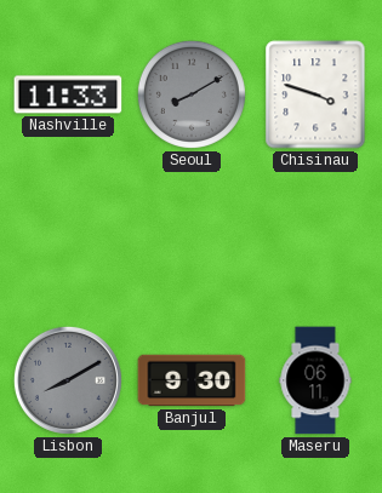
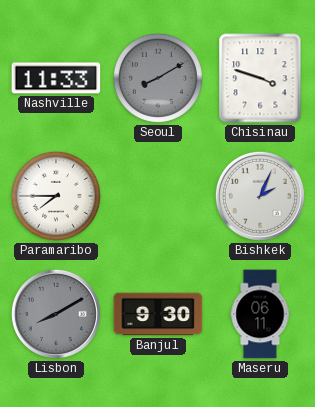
Paramaribo: none -> 7:45
Bishkek: none -> 2:04
